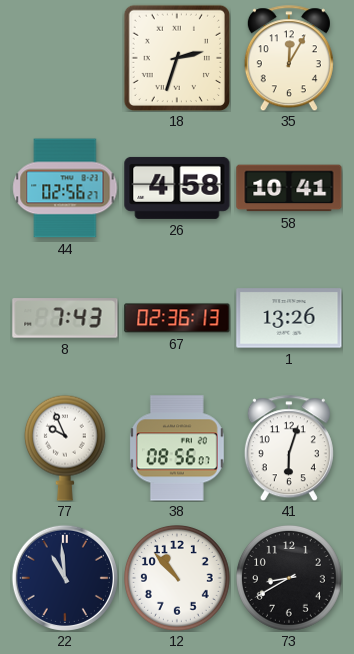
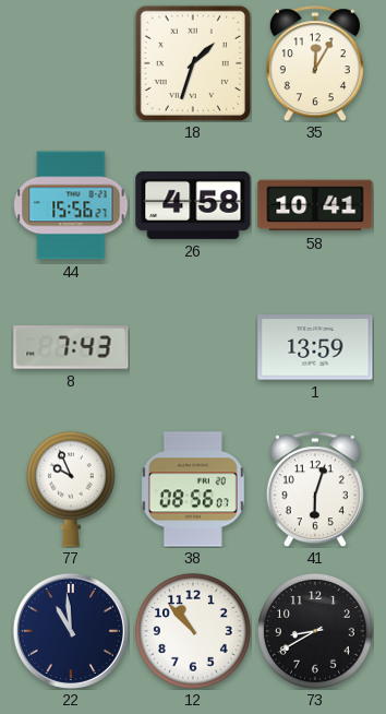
18: 2:33 -> 1:33
44: 02:56 -> 15:56
67: 02:36 -> none
1: 13:26 -> 13:59
